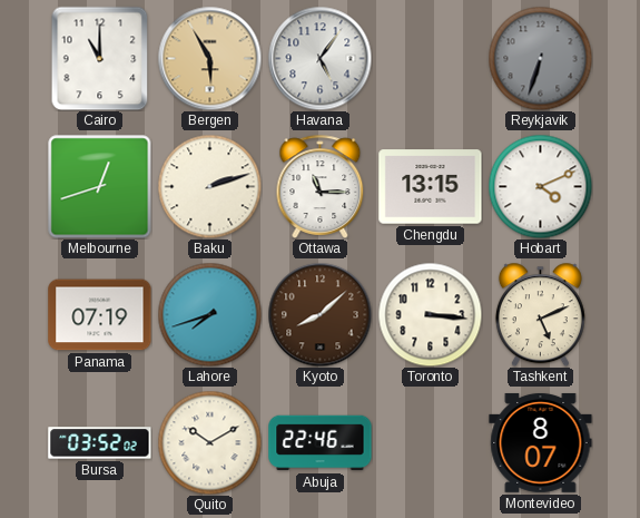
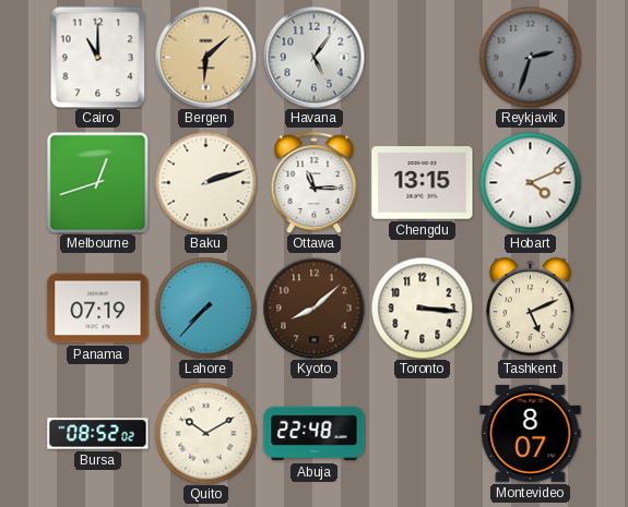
Bergen: 5:55 -> 6:08
Reykjavik: 6:33 -> 2:33
Lahore: 7:42 -> 7:37
Bursa: 03:52 -> 08:52
Abuja: 22:46 -> 22:48
